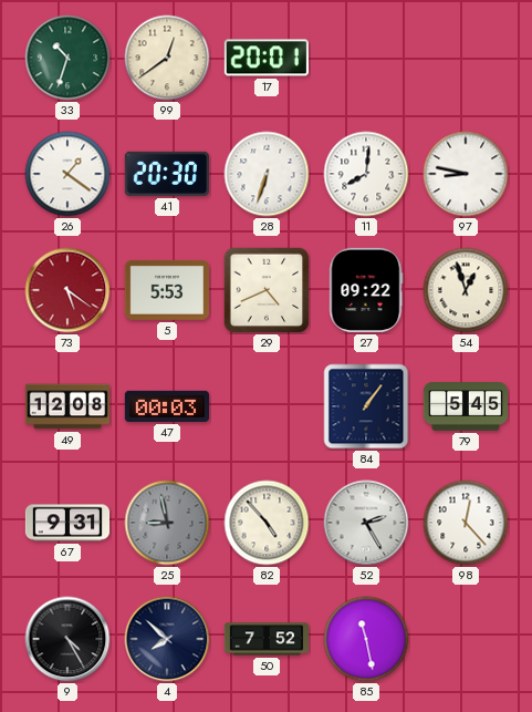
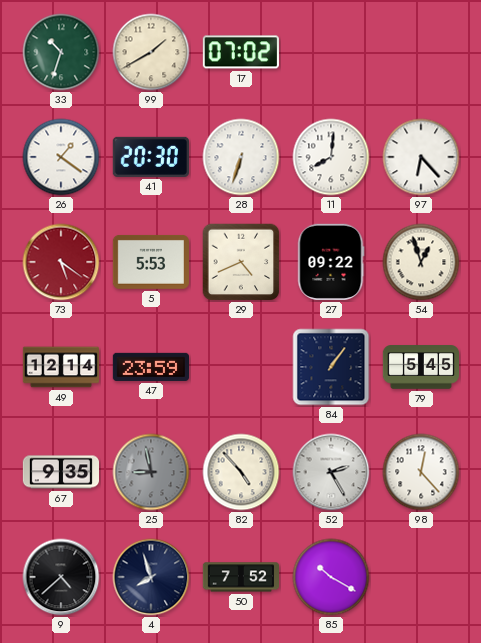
99: 12:39 -> 1:40
17: 20:01 -> 07:02
97: 8:47 -> 6:23
49: 12:08 -> 12:14
47: 00:03 -> 23:59
67: 9:31 -> 9:35
9: 4:25 -> 4:38
4: 7:52 -> 7:57
85: 11:28 -> 10:20
